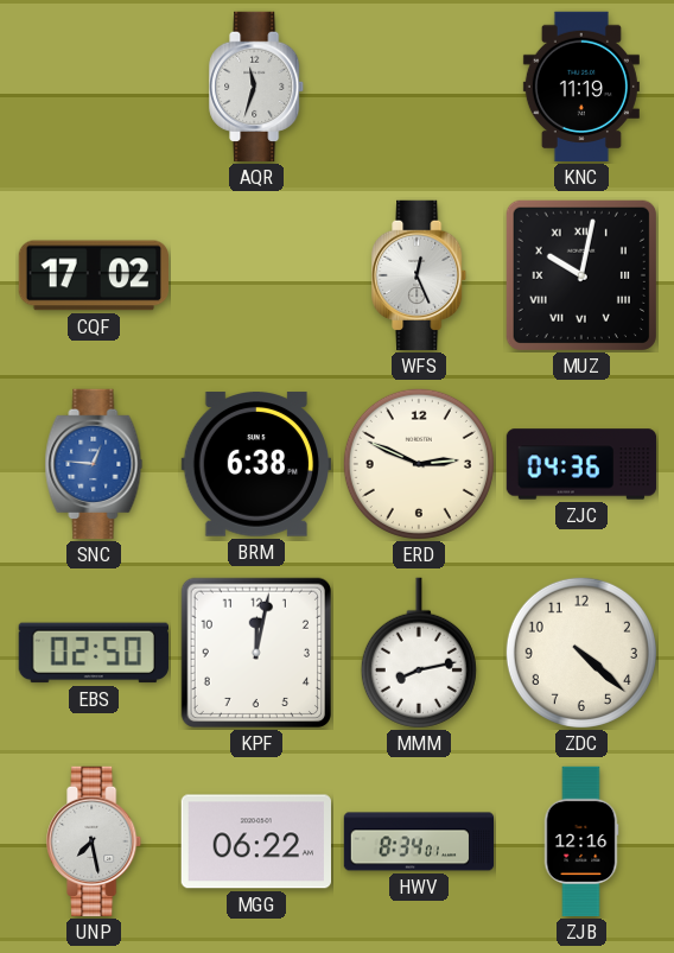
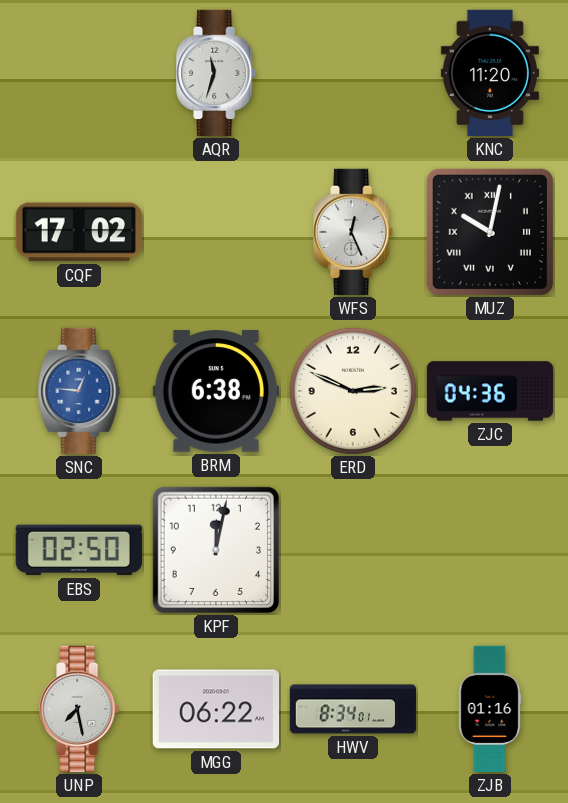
KNC: 11:19 -> 11:20
MMM: 8:13 -> none
ZDC: 4:22 -> none
ZJB: 12:16 -> 01:16
